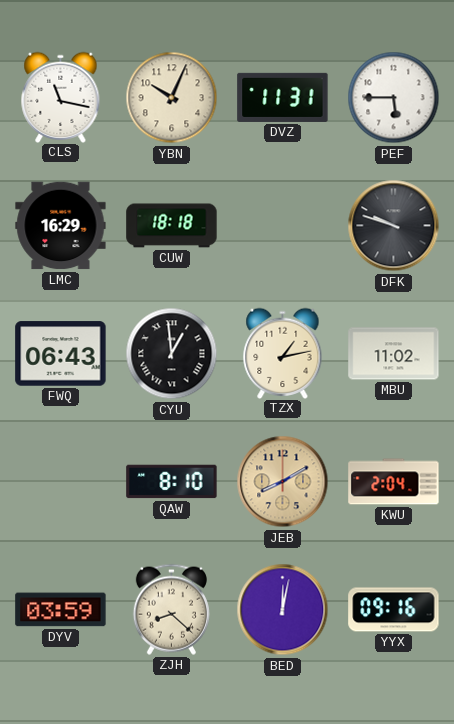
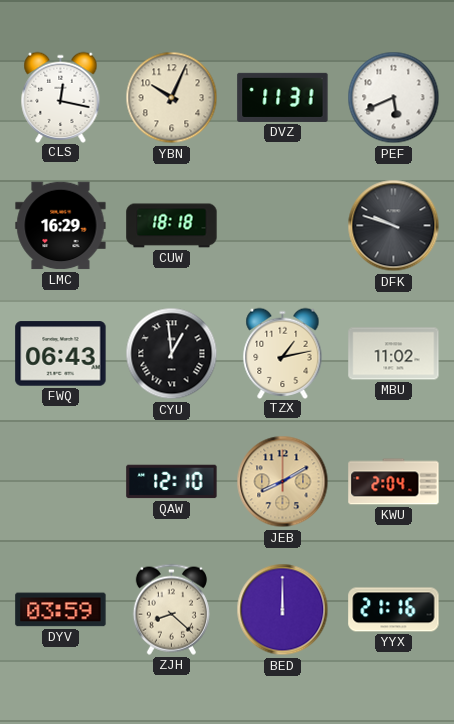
CLS: 11:17 -> 12:17
PEF: 5:45 -> 5:41
QAW: 8:10 -> 12:10
BED: 12:02 -> 12:00
YYX: 09:16 -> 21:16
